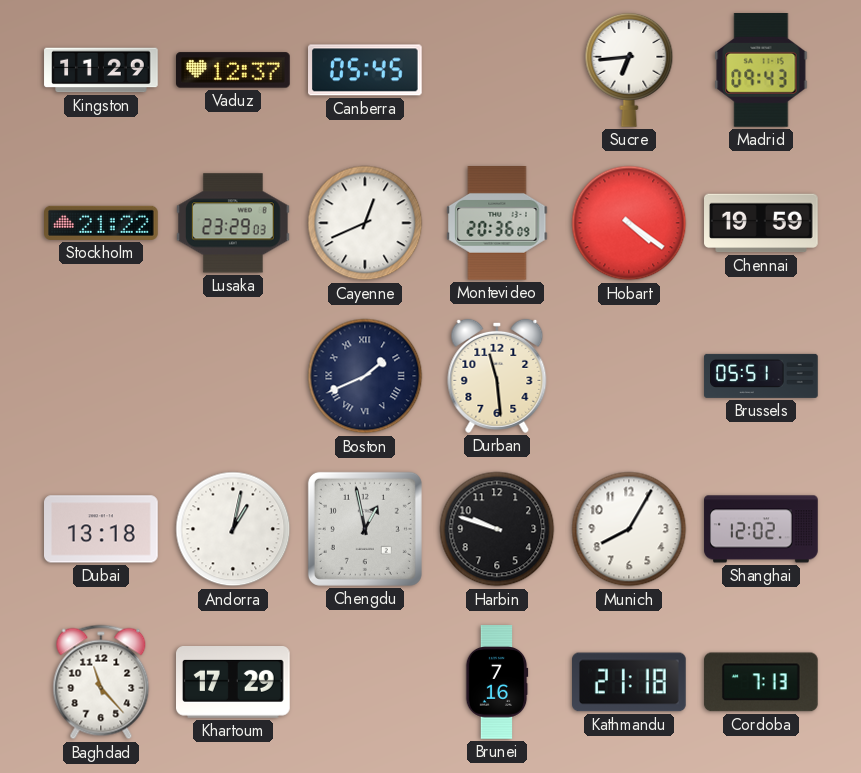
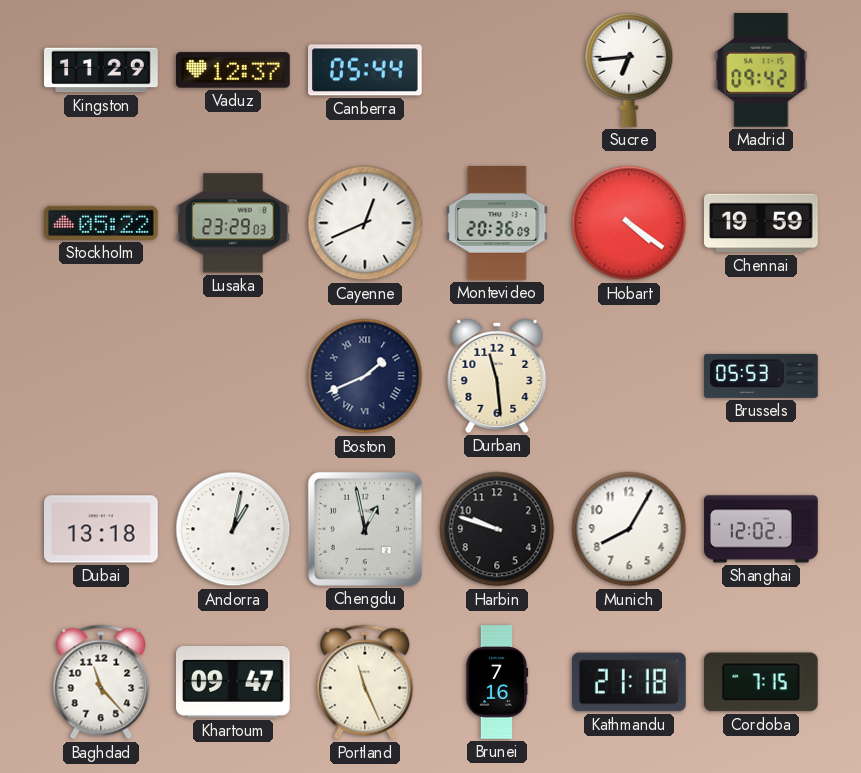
Canberra: 05:45 -> 05:44
Madrid: 09:43 -> 09:42
Stockholm: 21:22 -> 05:22
Brussels: 05:51 -> 05:53
Khartoum: 17:29 -> 09:47
Portland: none -> 11:26
Cordoba: 7:13 -> 7:15
